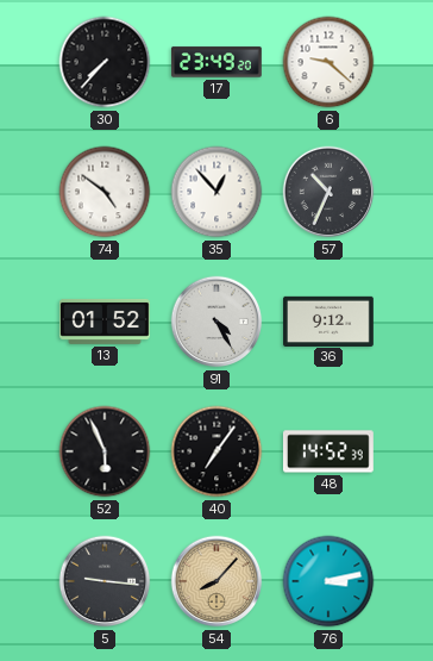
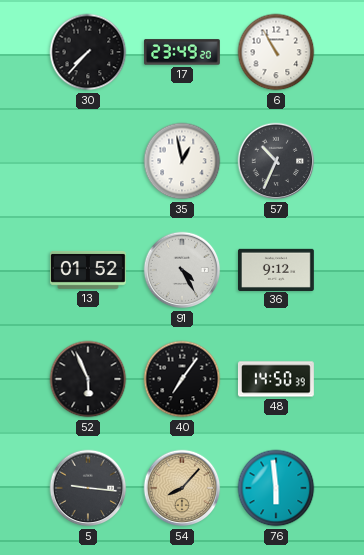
6: 9:22 -> 10:55
74: 4:51 -> none
35: 12:53 -> 12:58
48: 14:52 -> 14:50
76: 3:13 -> 5:59
